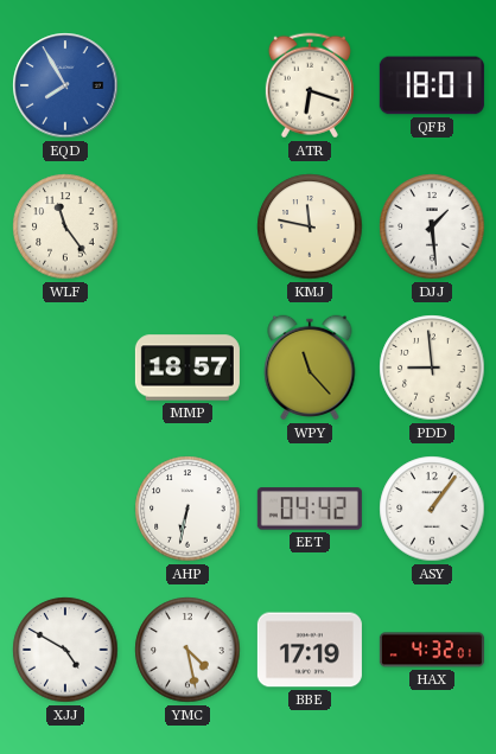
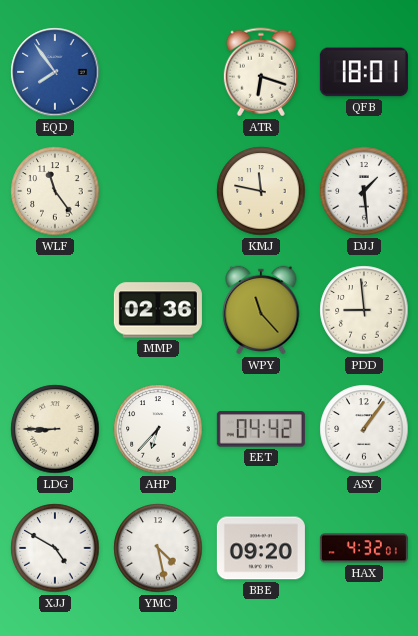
EQD: 7:55 -> 7:54
MMP: 18:57 -> 02:36
LDG: none -> 8:45
AHP: 6:32 -> 6:37
BBE: 17:19 -> 09:20
